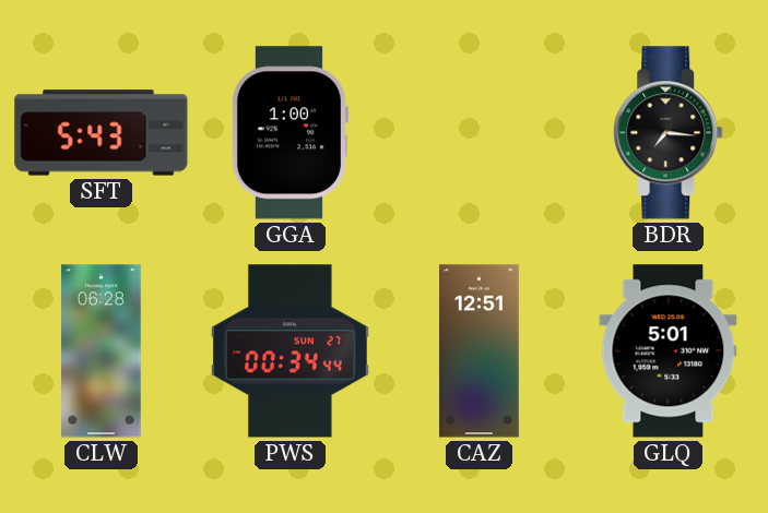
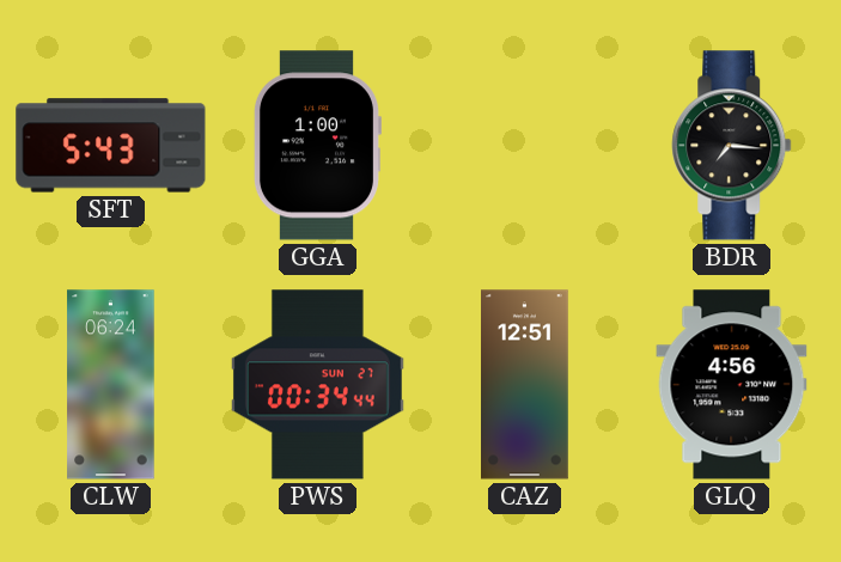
CLW: 06:28 -> 06:24
GLQ: 5:01 -> 4:56
